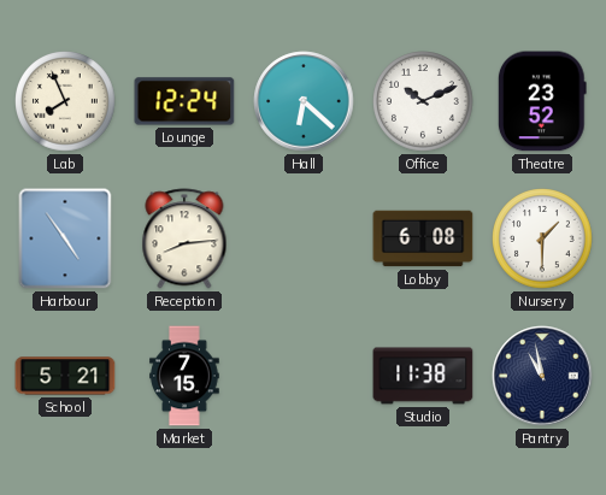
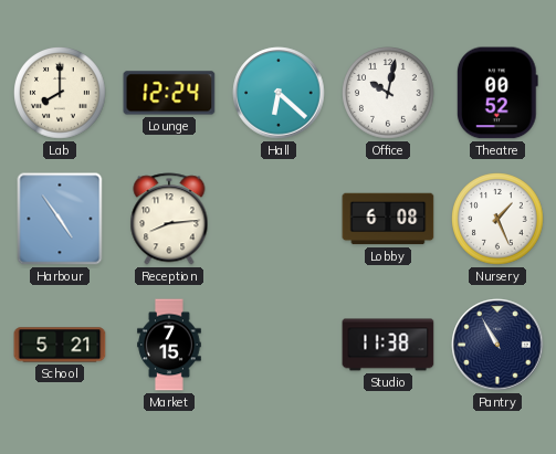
Lab: 7:56 -> 8:00
Office: 10:11 -> 10:02
Theatre: 23:52 -> 00:52
Nursery: 1:30 -> 1:26
Pantry: 10:58 -> 10:55
